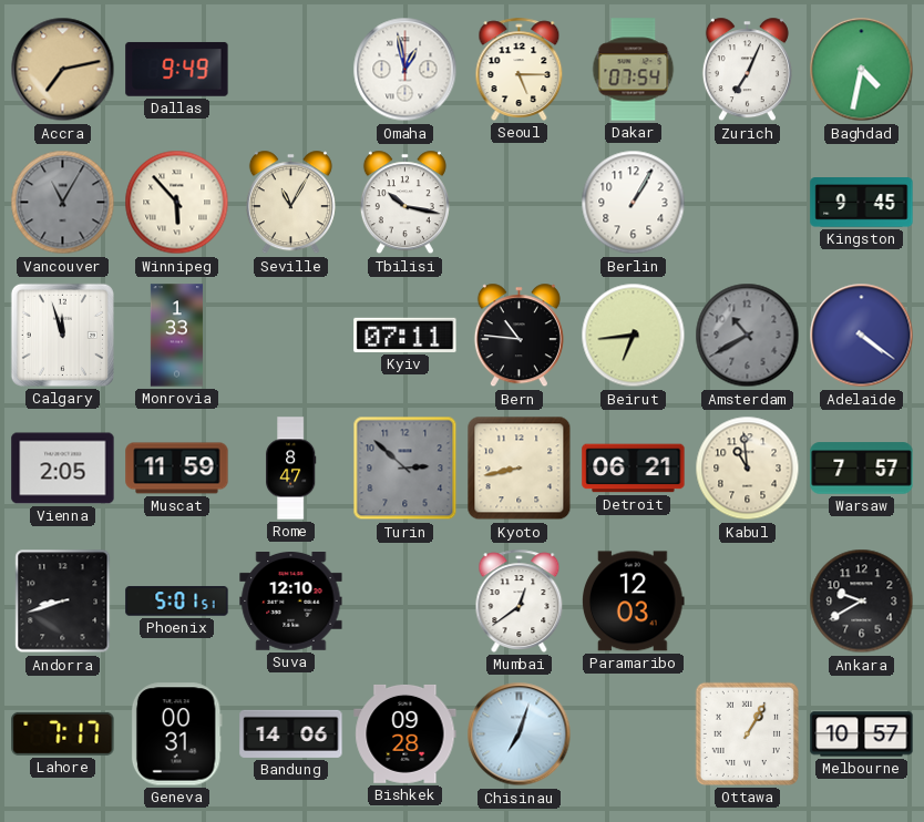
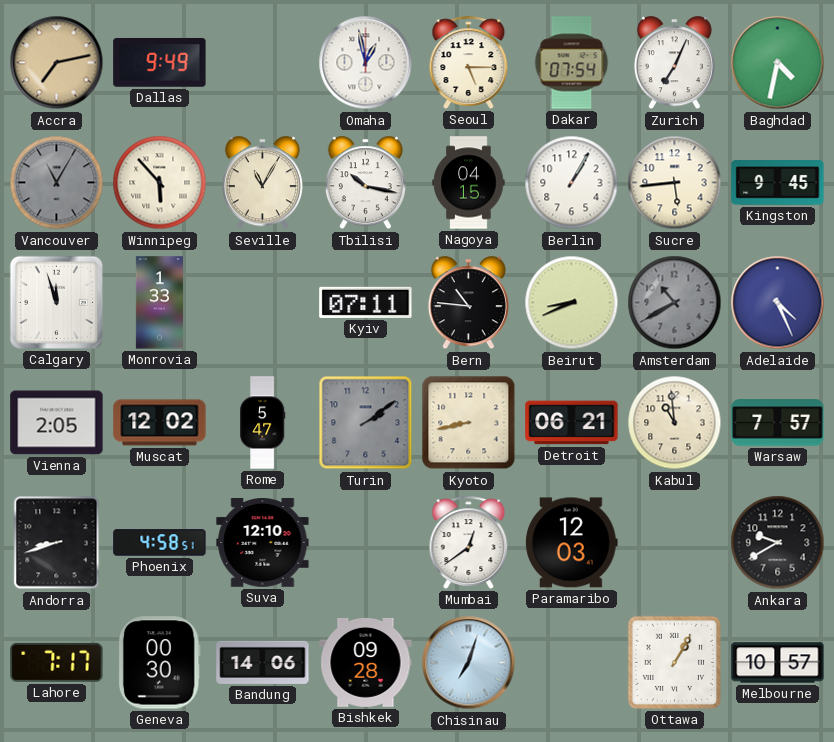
Nagoya: none -> 04:15
Sucre: none -> 5:44
Beirut: 6:44 -> 8:41
Adelaide: 4:21 -> 4:26
Muscat: 11:59 -> 12:02
Rome: 8:47 -> 5:47
Turin: 2:52 -> 2:09
Phoenix: 5:01 -> 4:58
Geneva: 00:31 -> 00:30
